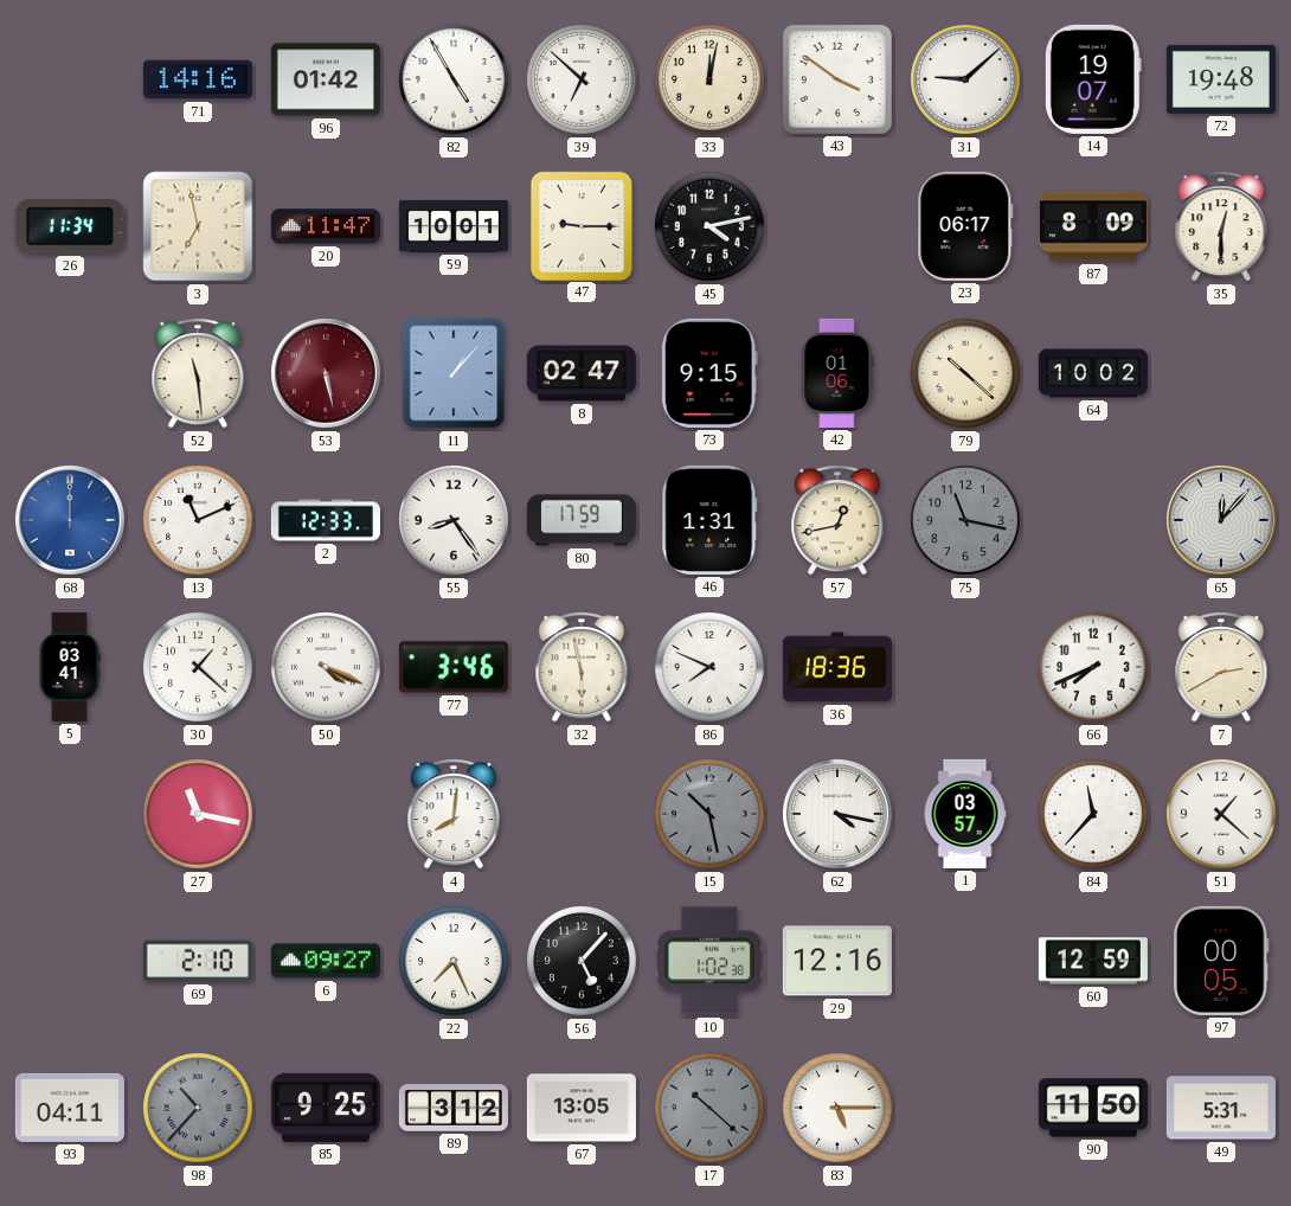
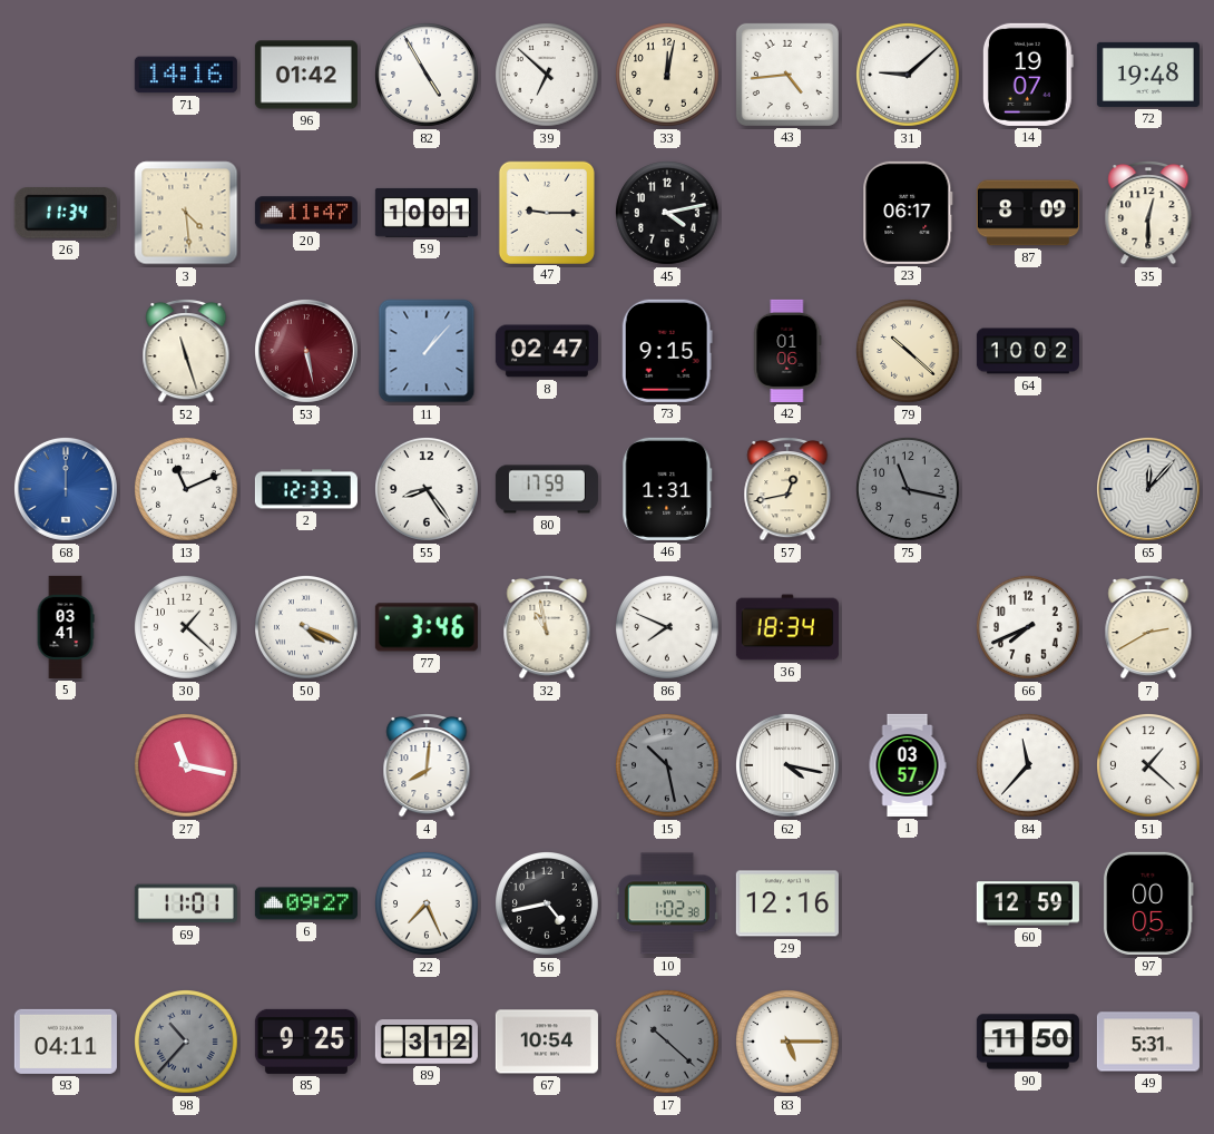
43: 3:51 -> 4:44
3: 6:58 -> 4:29
52: 11:29 -> 11:27
32: 5:58 -> 10:58
36: 18:36 -> 18:34
69: 2:10 -> 11:01
56: 5:07 -> 4:43
67: 13:05 -> 10:54
